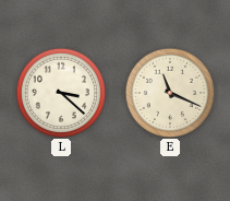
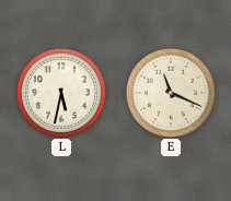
L: 3:22 -> 5:32
